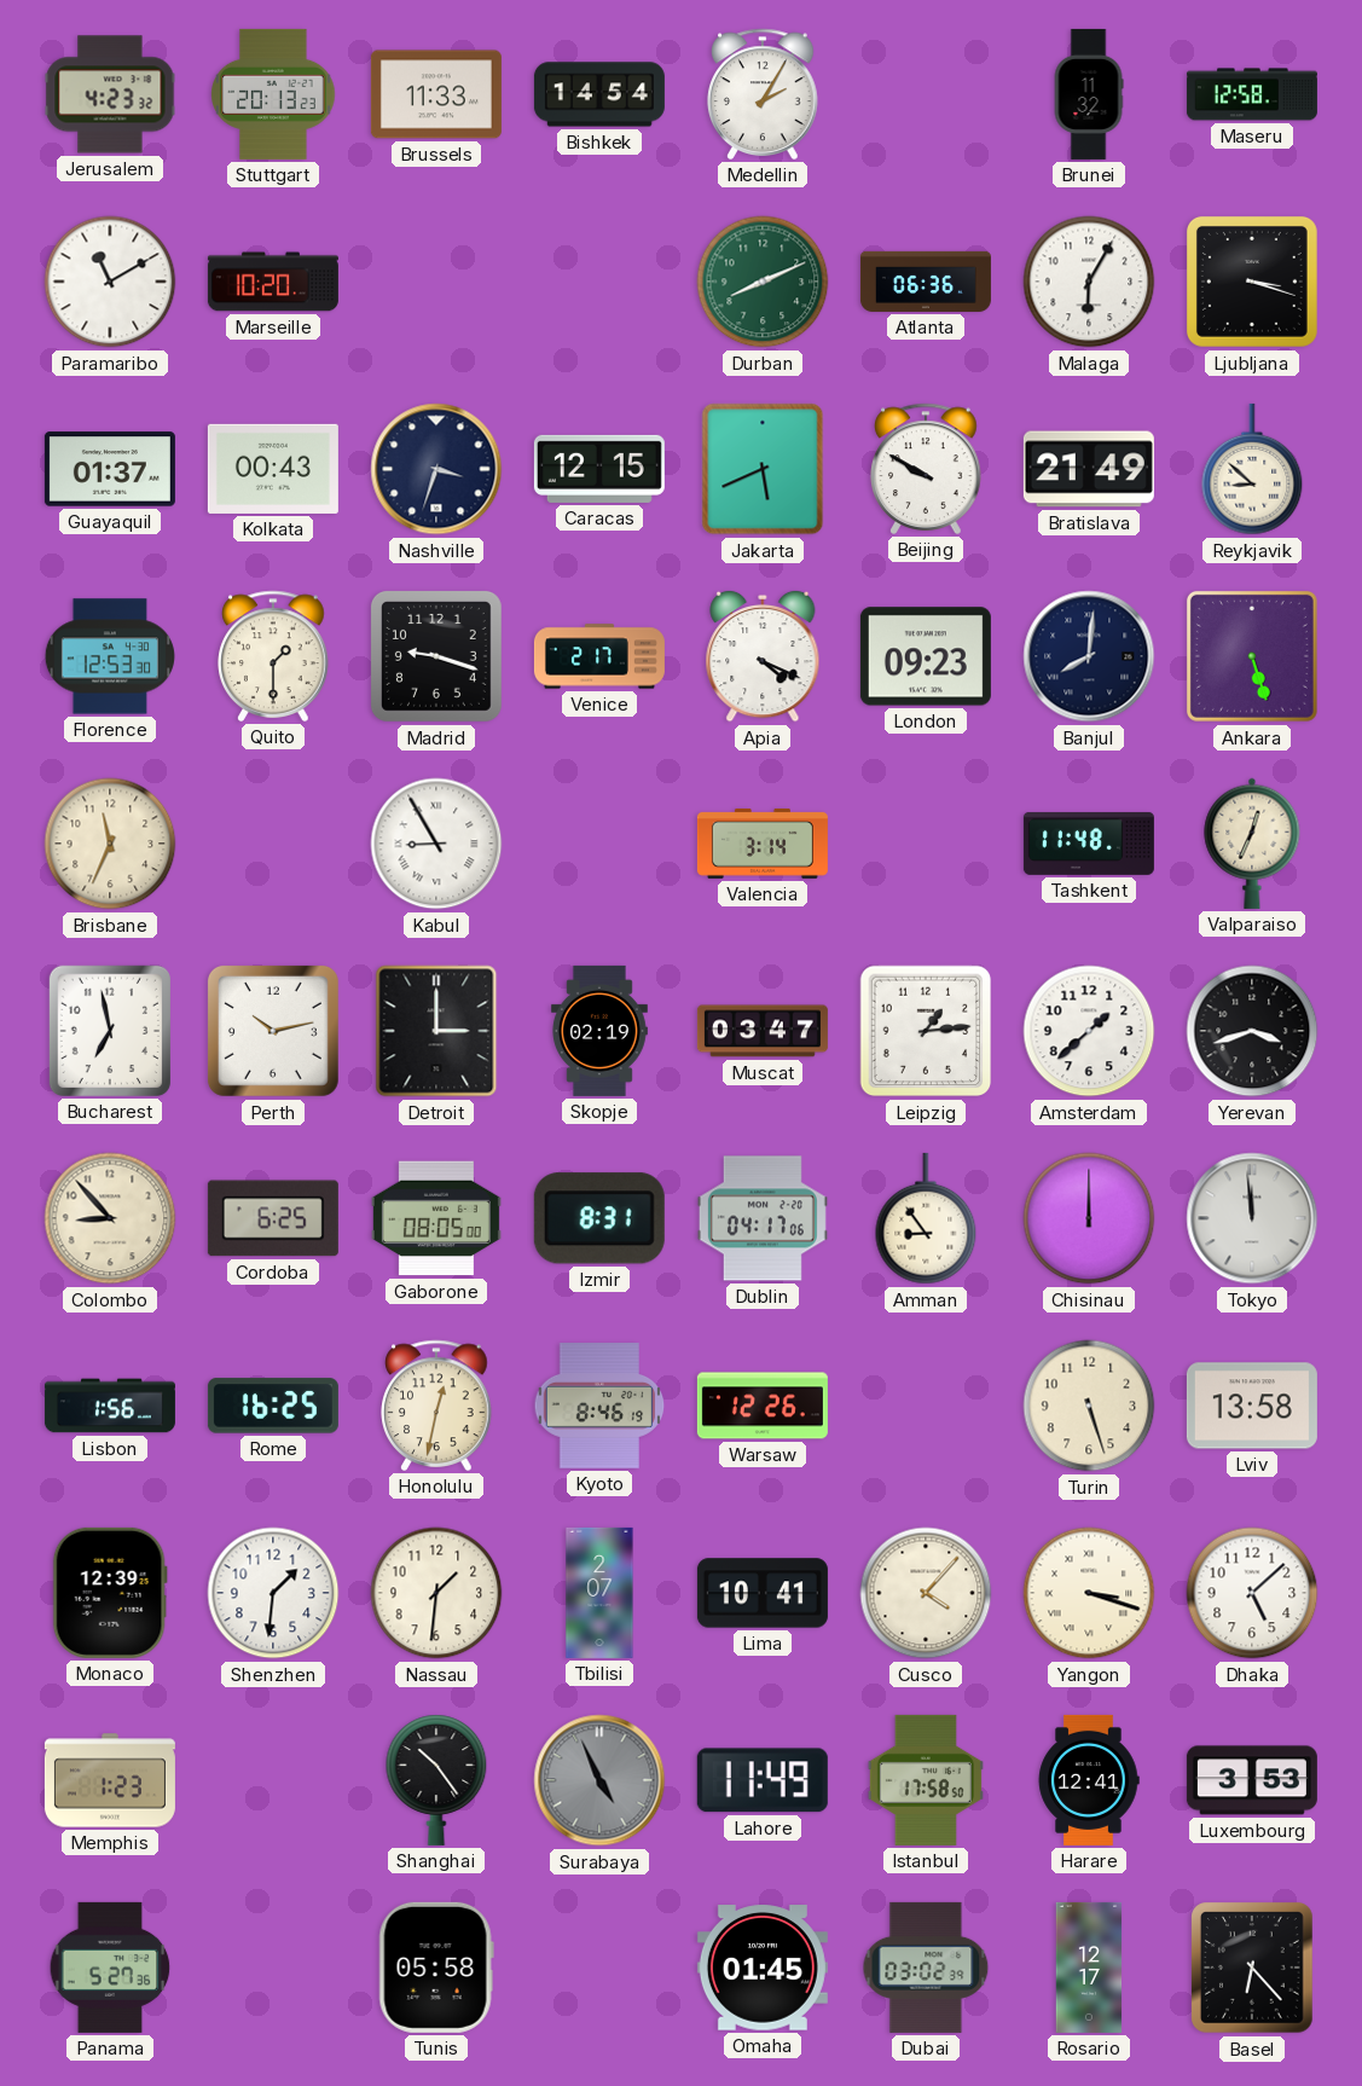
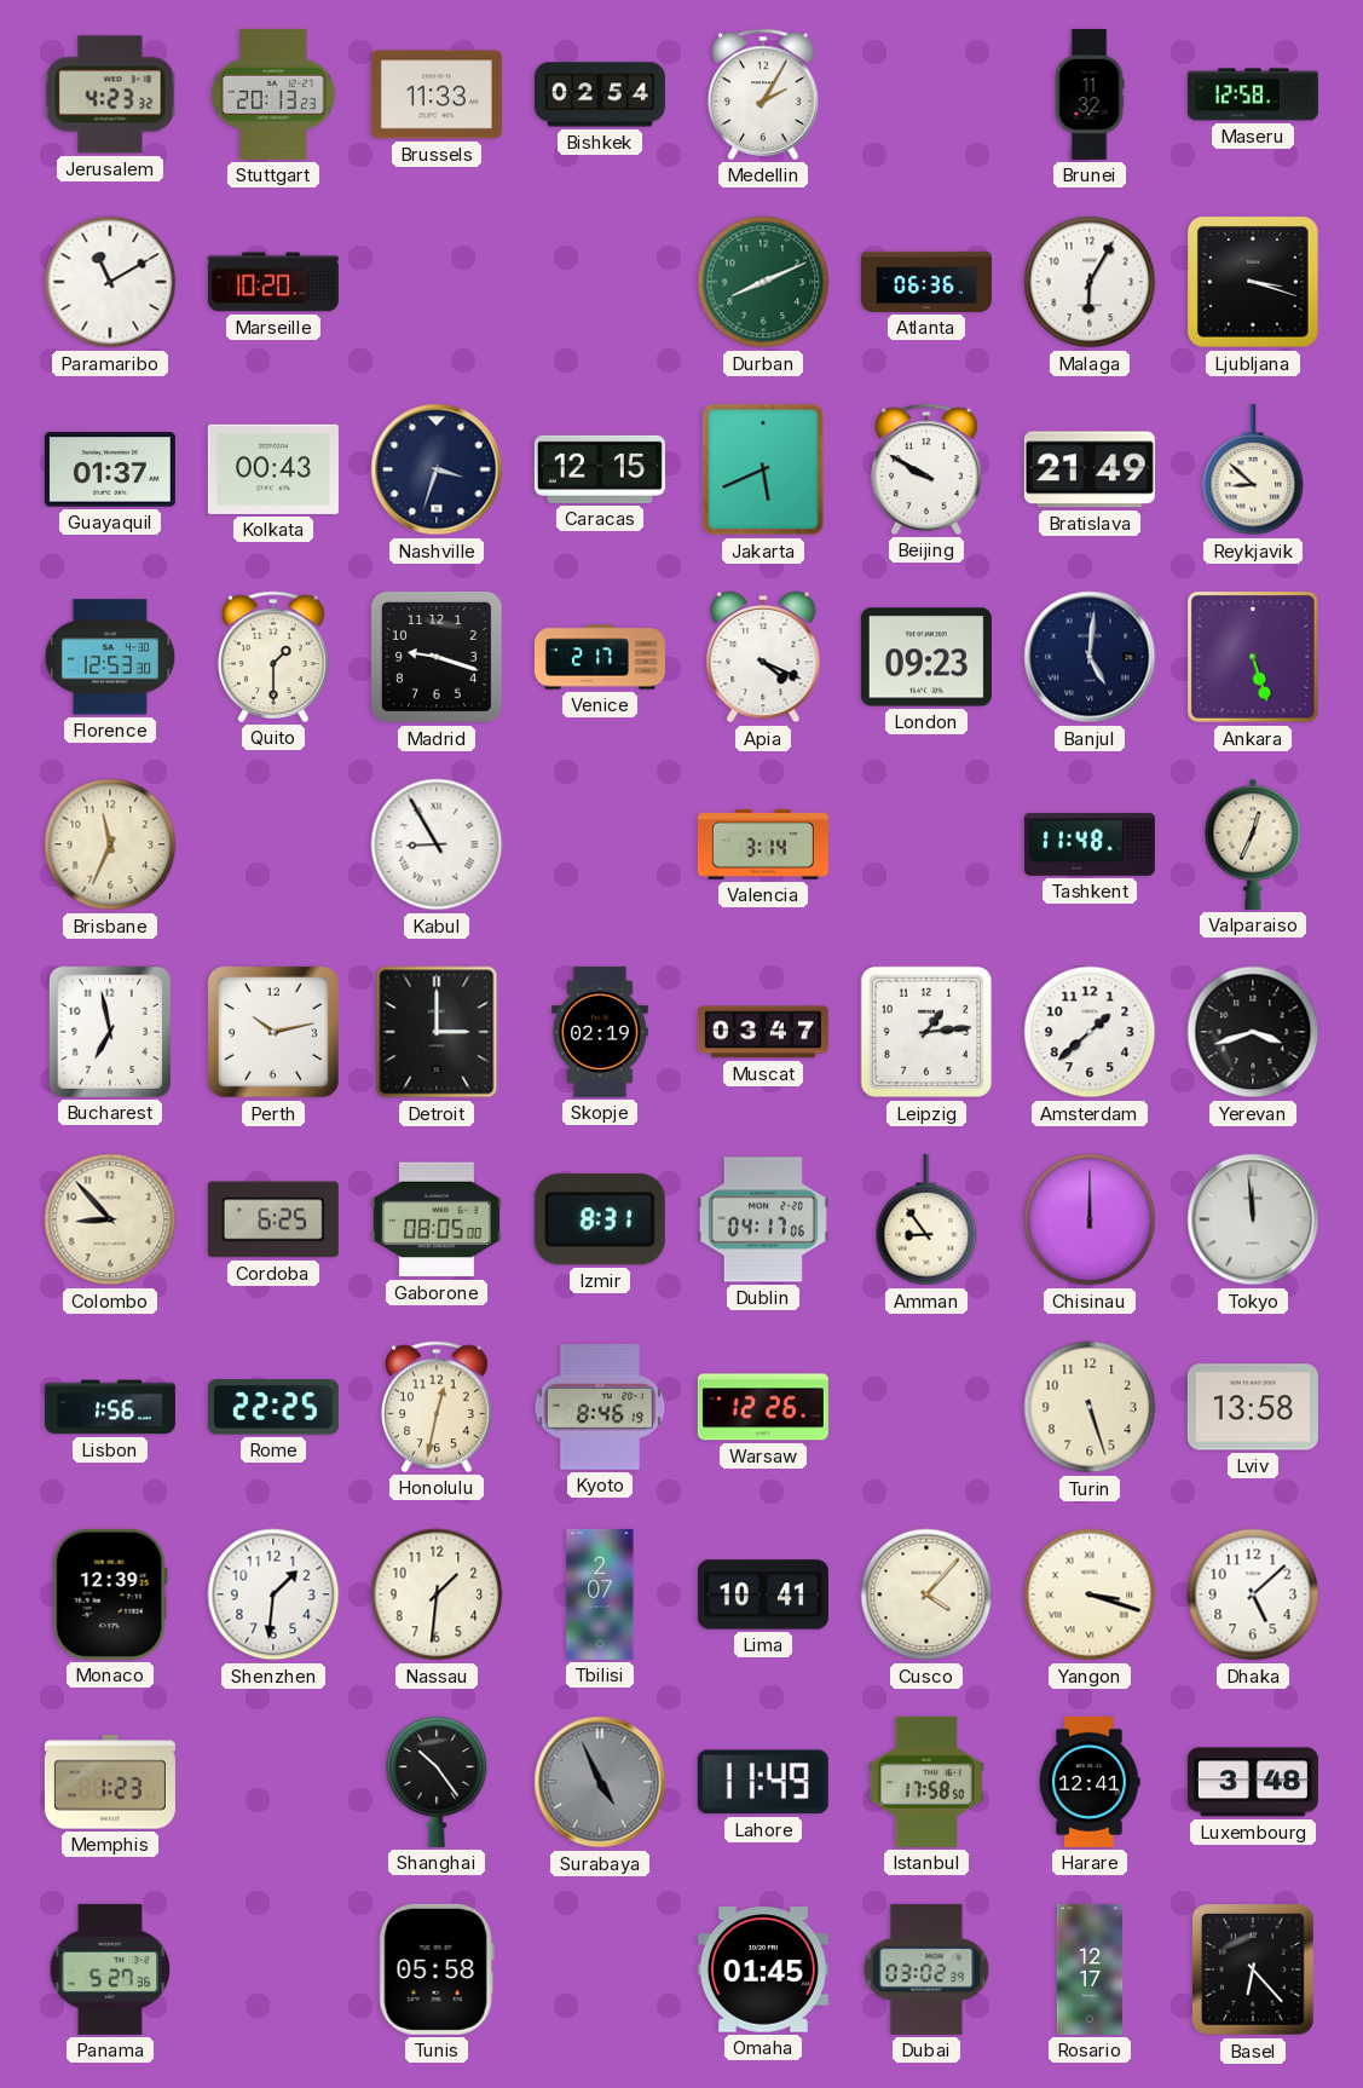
Bishkek: 14:54 -> 02:54
Banjul: 8:01 -> 5:01
Rome: 16:25 -> 22:25
Luxembourg: 3:53 -> 3:48
